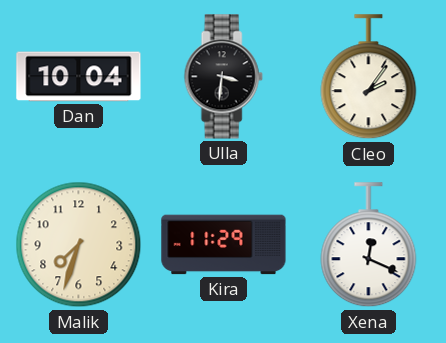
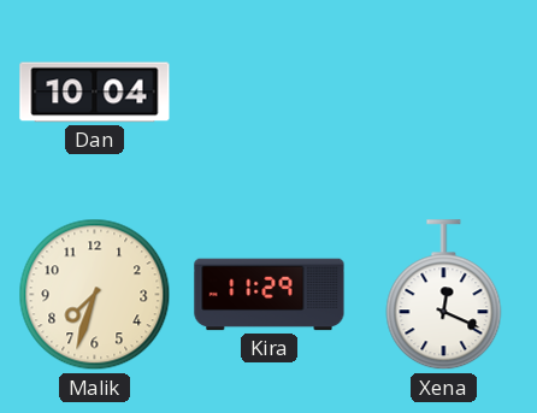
Ulla: 3:31 -> none
Cleo: 2:06 -> none
